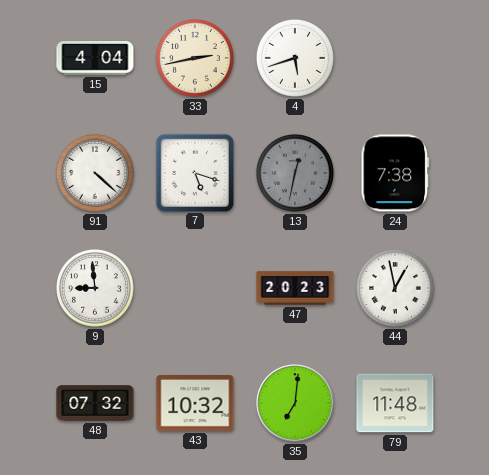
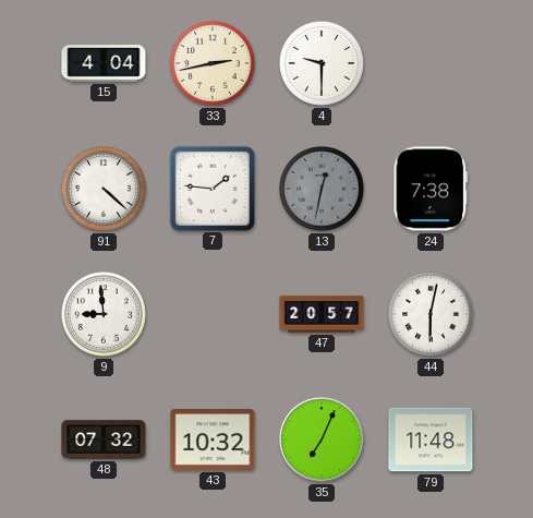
4: 5:42 -> 9:30
7: 5:18 -> 1:46
47: 20:23 -> 20:57
44: 12:58 -> 6:02
35: 7:01 -> 7:04
